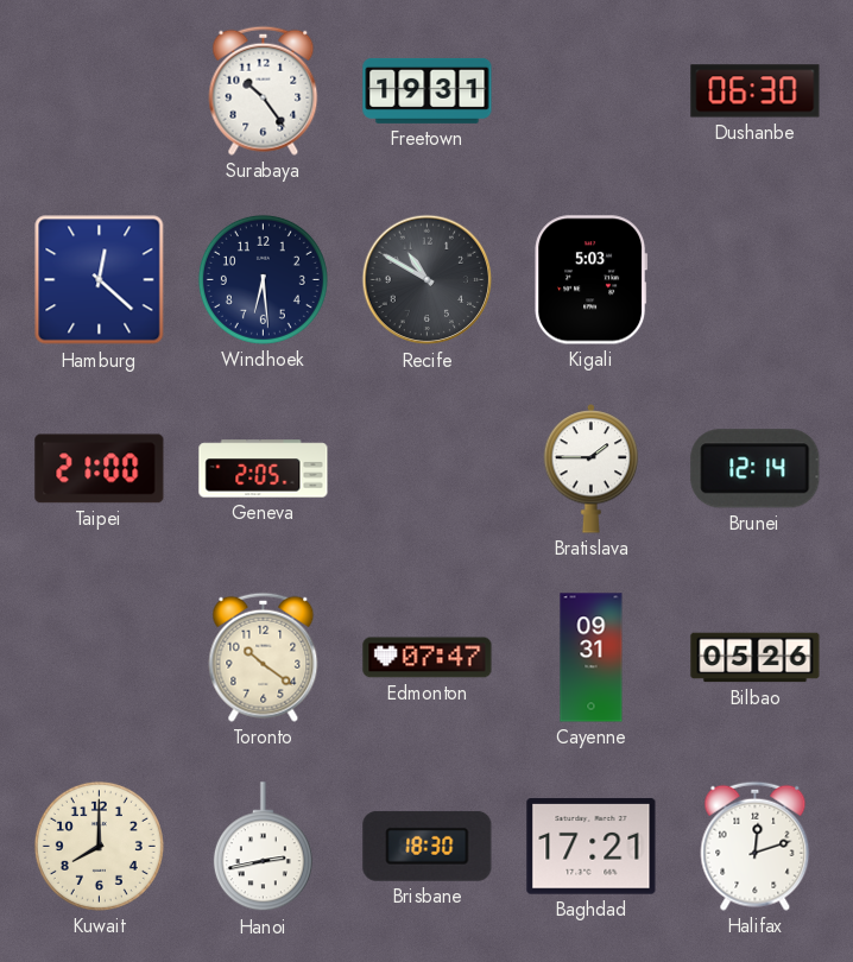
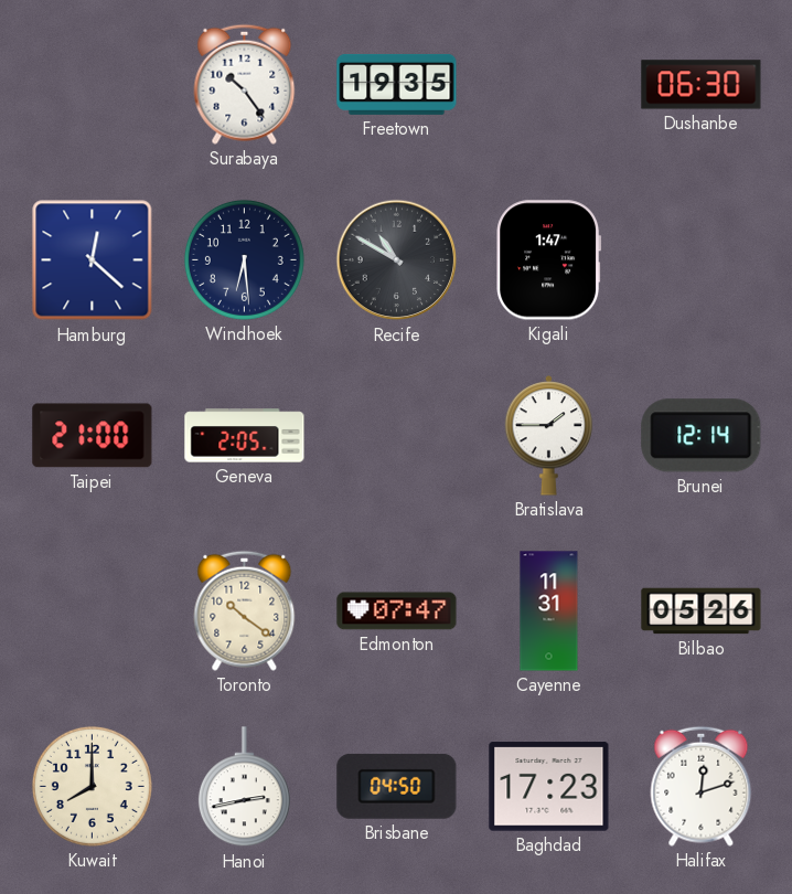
Freetown: 19:31 -> 19:35
Kigali: 5:03 -> 1:47
Cayenne: 09:31 -> 11:31
Brisbane: 18:30 -> 04:50
Baghdad: 17:21 -> 17:23
